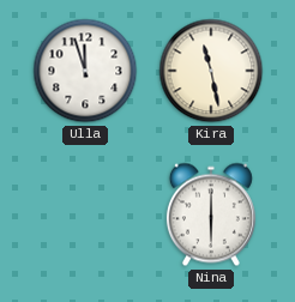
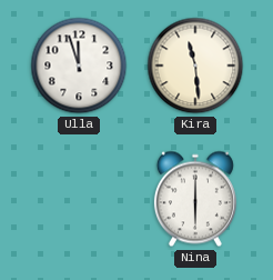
Kira: 11:28 -> 11:29
